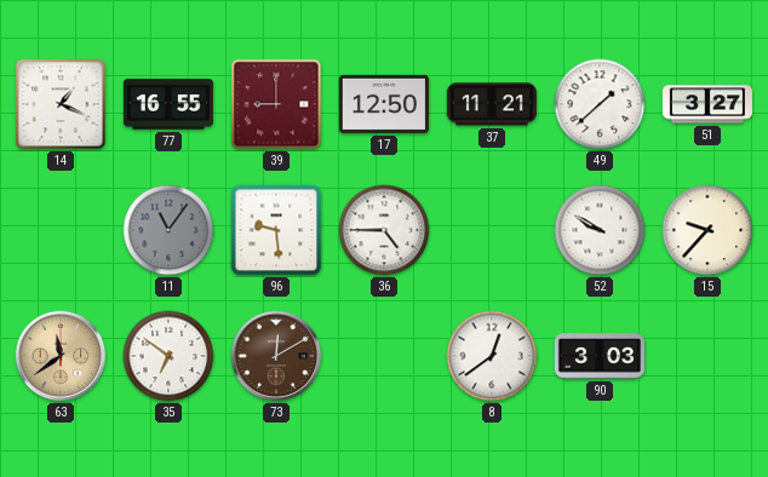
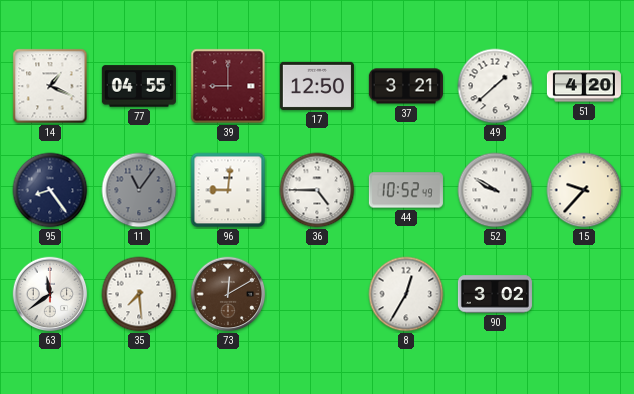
77: 16:55 -> 04:55
37: 11:21 -> 3:21
51: 3:27 -> 4:20
95: none -> 8:24
96: 9:29 -> 9:01
44: none -> 10:52
63 dial: champagne -> white
35: 6:51 -> 7:29
8: 12:39 -> 12:35
90: 3:03 -> 3:02
